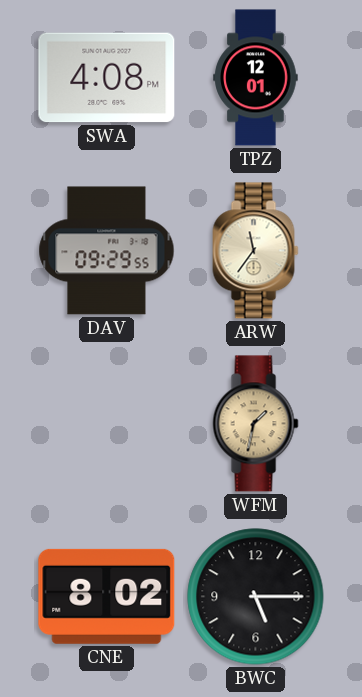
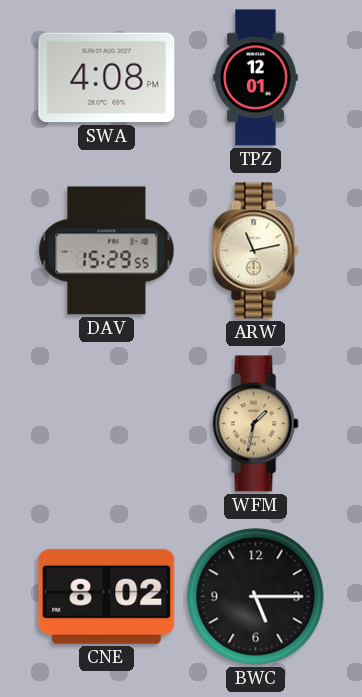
DAV: 09:29 -> 15:29
ARW: 11:36 -> 11:13
